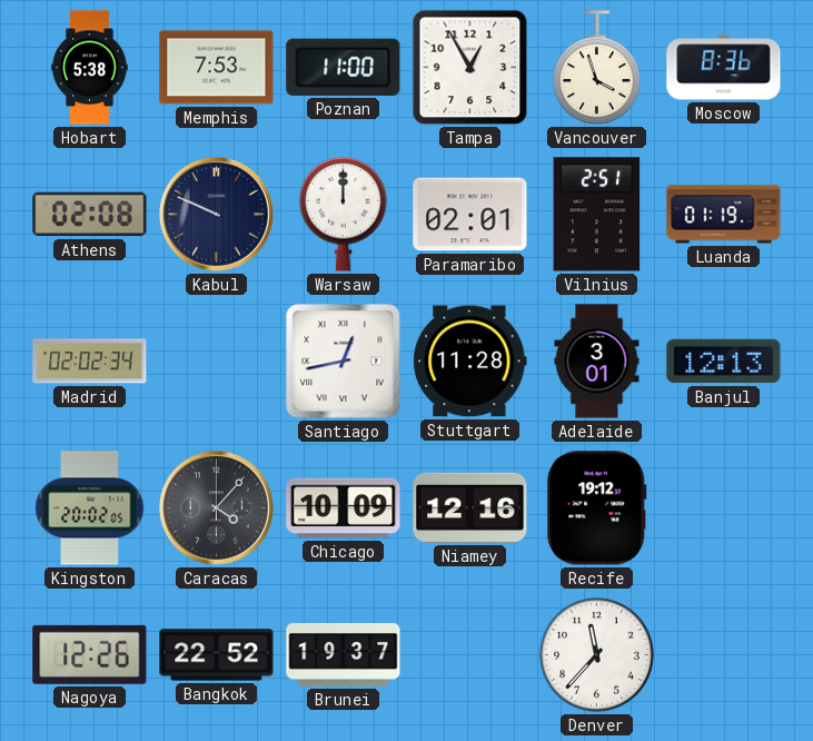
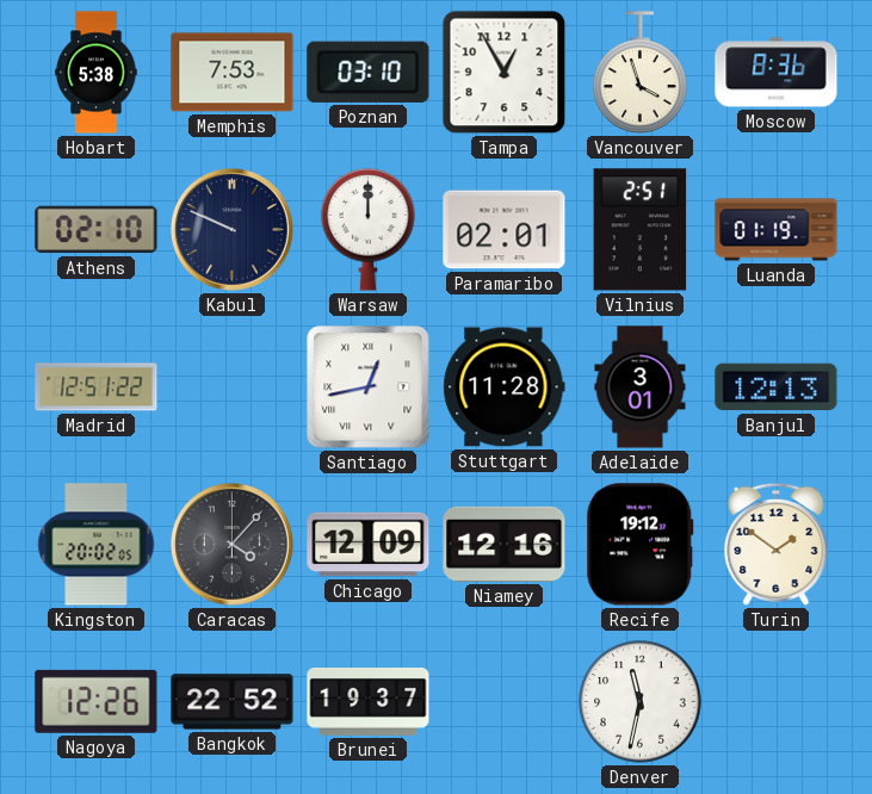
Poznan: 11:00 -> 03:10
Athens: 02:08 -> 02:10
Madrid: 02:02 -> 12:51
Chicago: 10:09 -> 12:09
Turin: none -> 1:51
Denver: 11:37 -> 11:32
